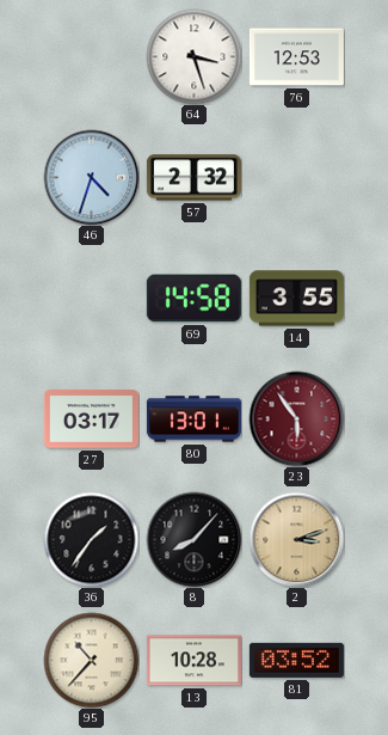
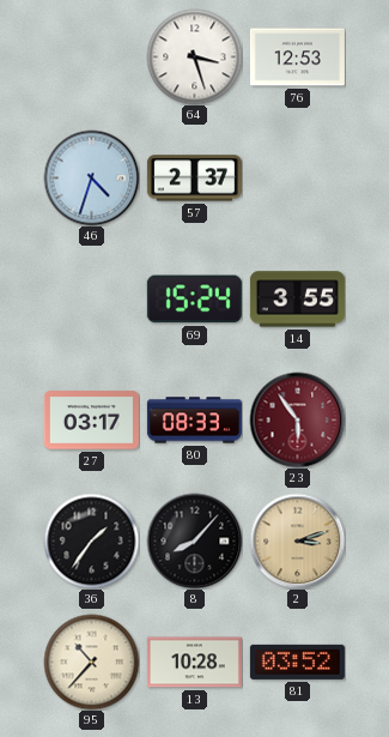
57: 2:32 -> 2:37
69: 14:58 -> 15:24
80: 13:01 -> 08:33
